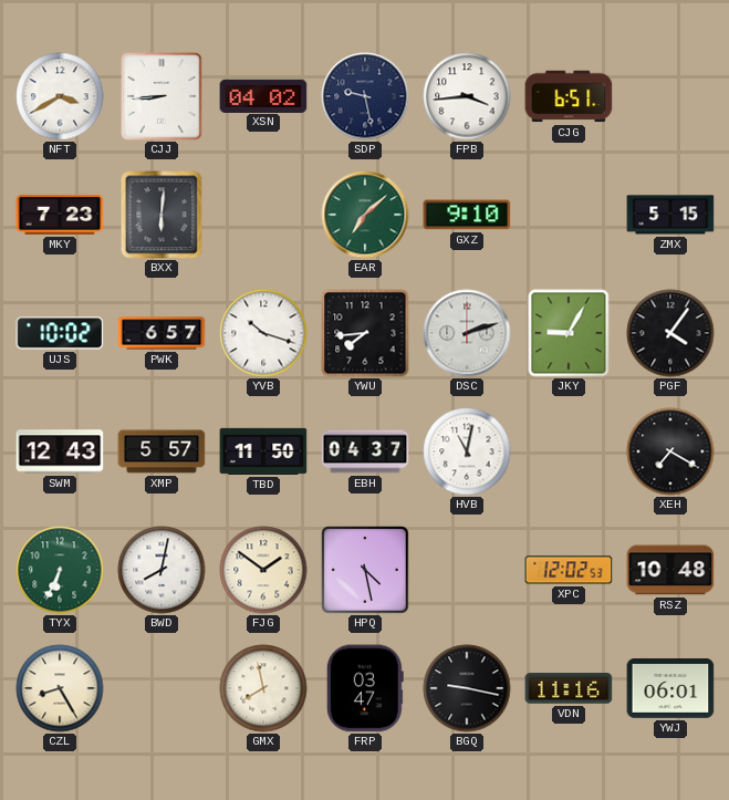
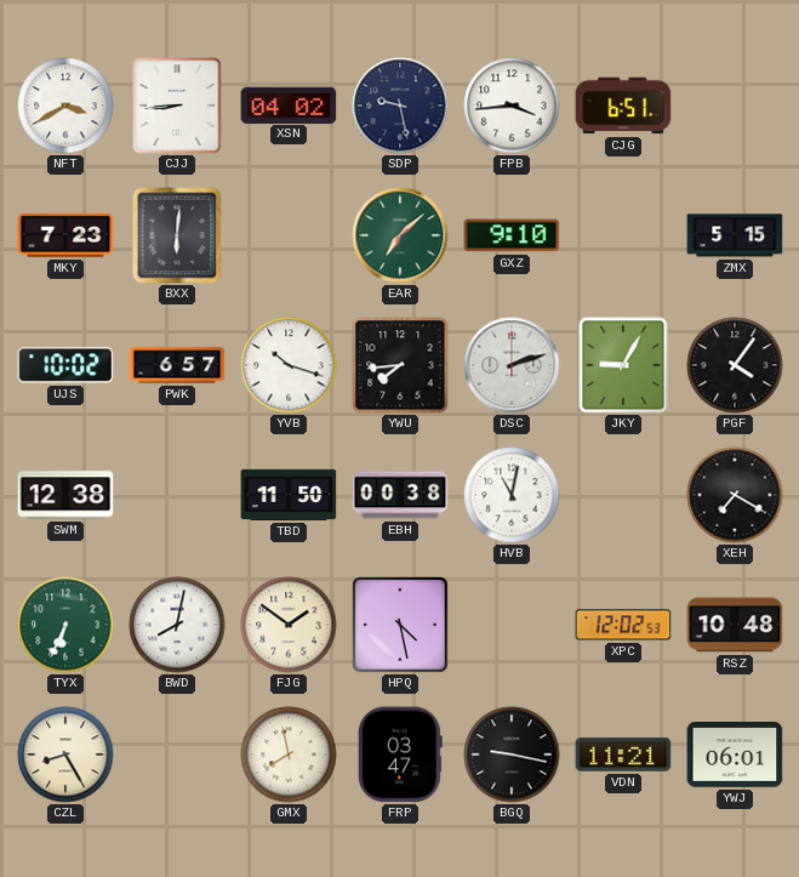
SWM: 12:43 -> 12:38
XMP: 5:57 -> none
EBH: 04:37 -> 00:38
VDN: 11:16 -> 11:21
